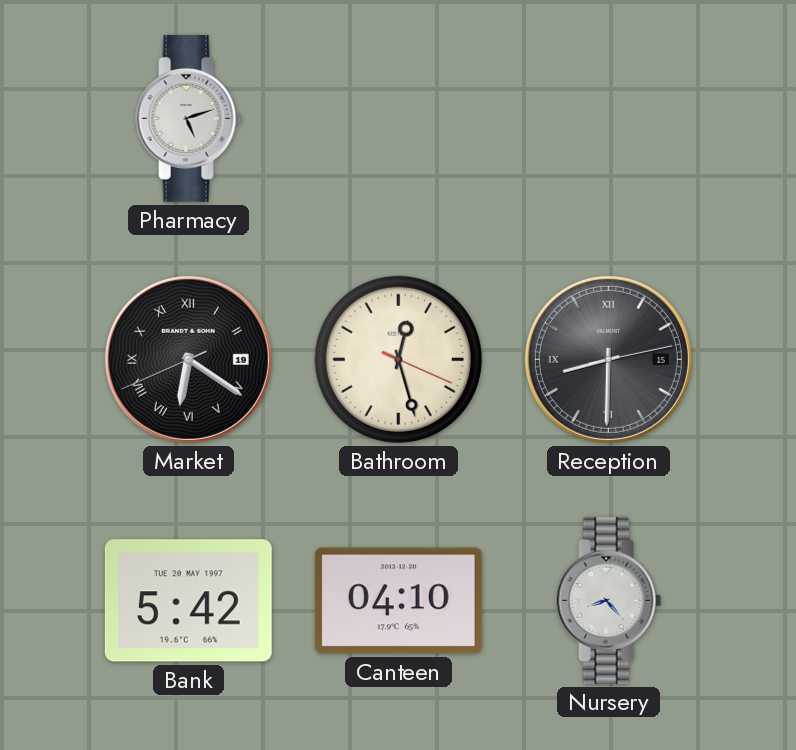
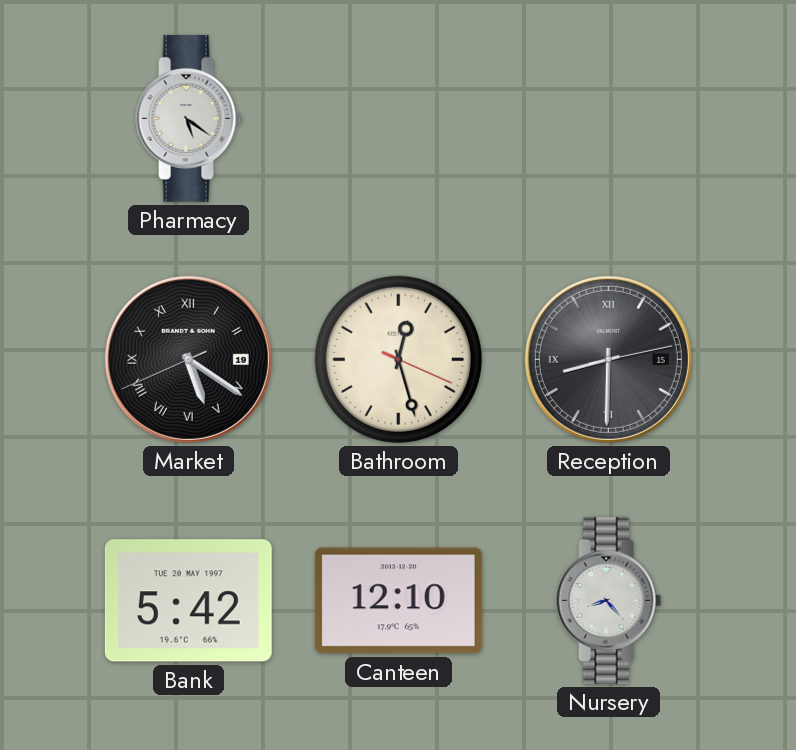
Pharmacy: 5:12 -> 5:21
Market: 6:20 -> 5:20
Canteen: 04:10 -> 12:10
